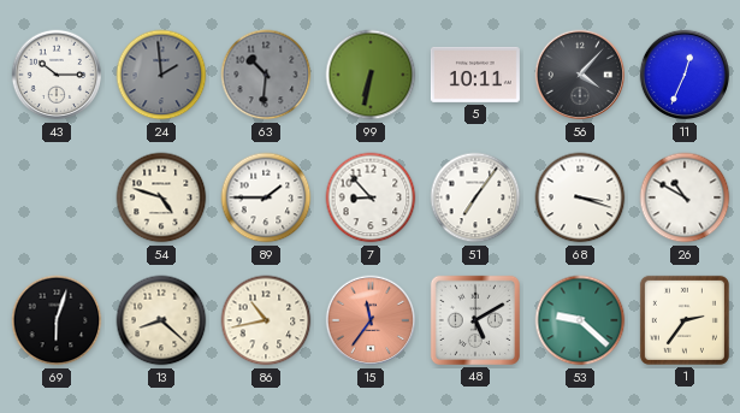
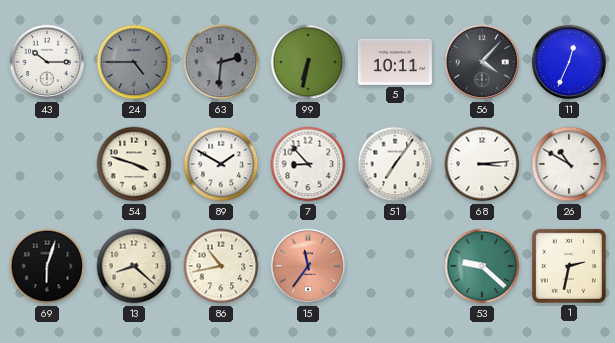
24: 1:59 -> 4:45
63: 10:31 -> 2:31
54: 4:48 -> 3:48
89: 1:45 -> 1:50
68: 3:18 -> 3:14
48: 5:10 -> none
1: 2:36 -> 2:32
